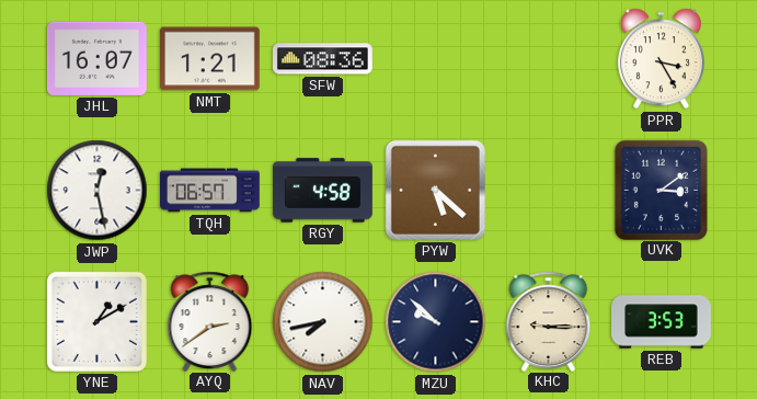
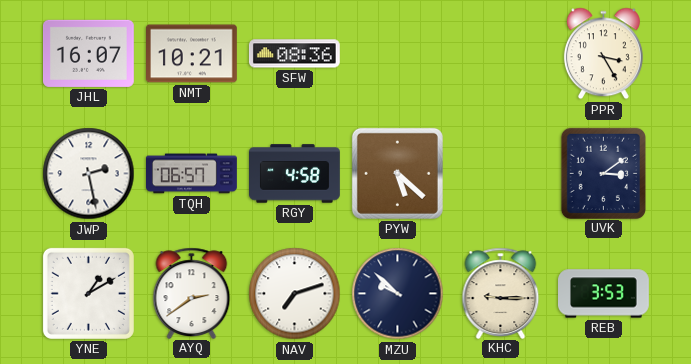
NMT: 1:21 -> 10:21
JWP: 12:28 -> 2:28
NAV: 7:43 -> 7:12
